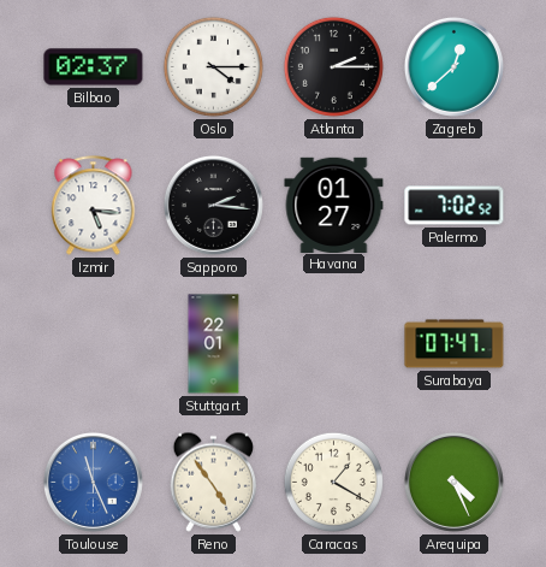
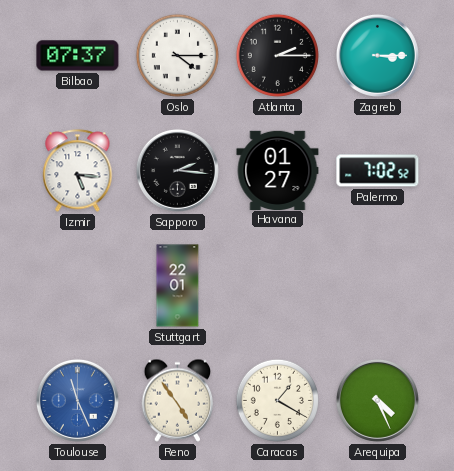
Bilbao: 02:37 -> 07:37
Zagreb: 12:38 -> 3:15
Surabaya: 07:47 -> none
